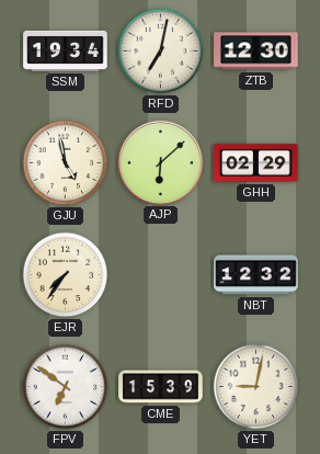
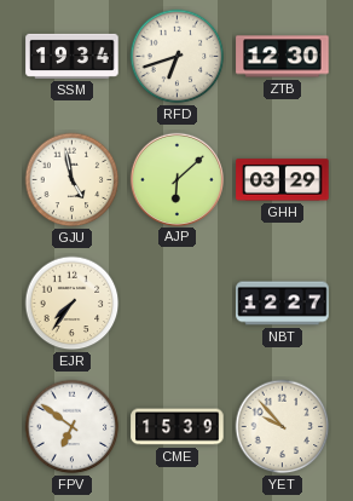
RFD: 7:02 -> 6:42
GHH: 02:29 -> 03:29
NBT: 12:32 -> 12:27
YET: 9:02 -> 9:53
